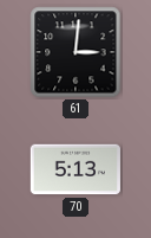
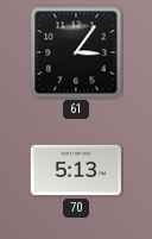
61: 3:01 -> 3:06
